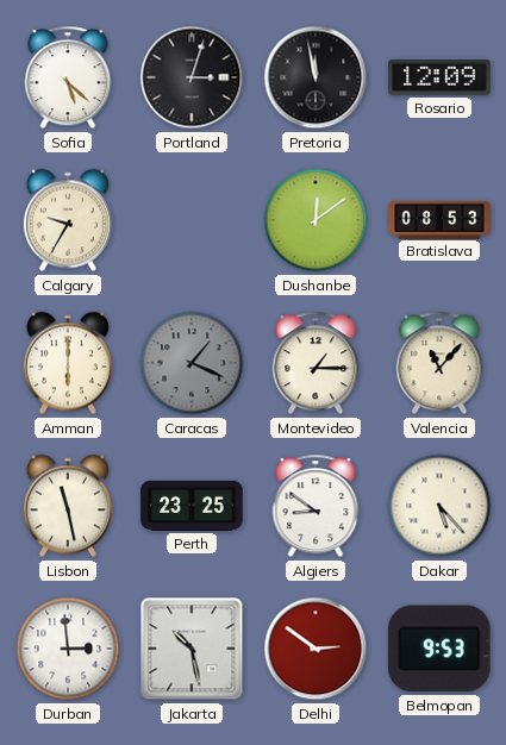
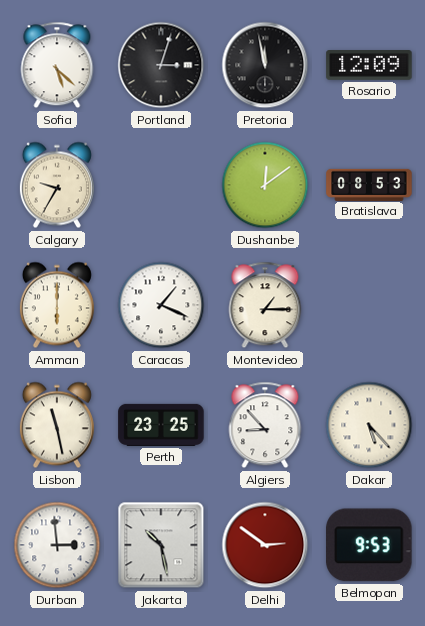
Caracas dial: grey -> white
Valencia: 11:07 -> none
Algiers: 8:51 -> 8:53
